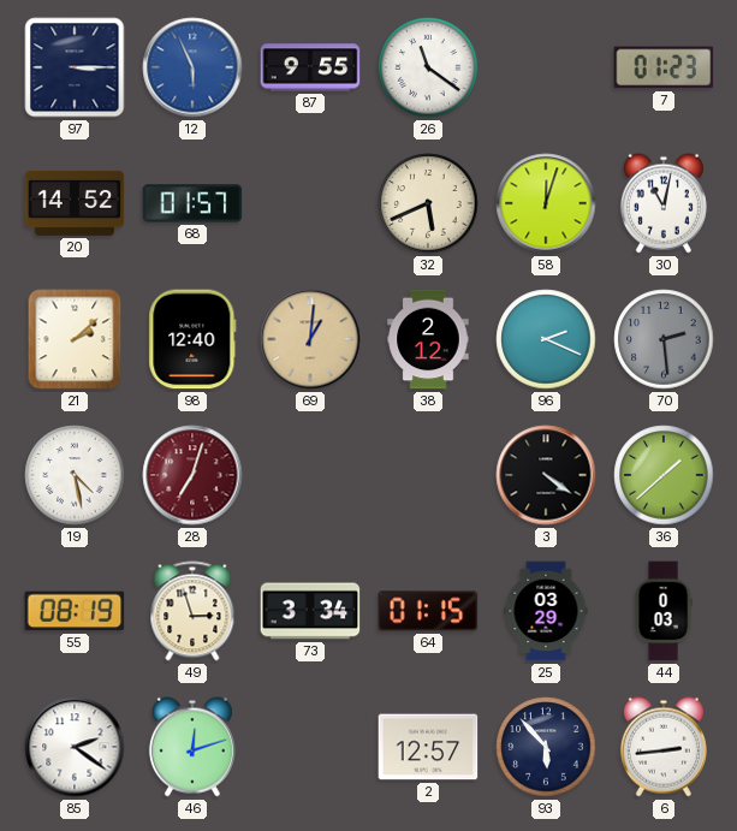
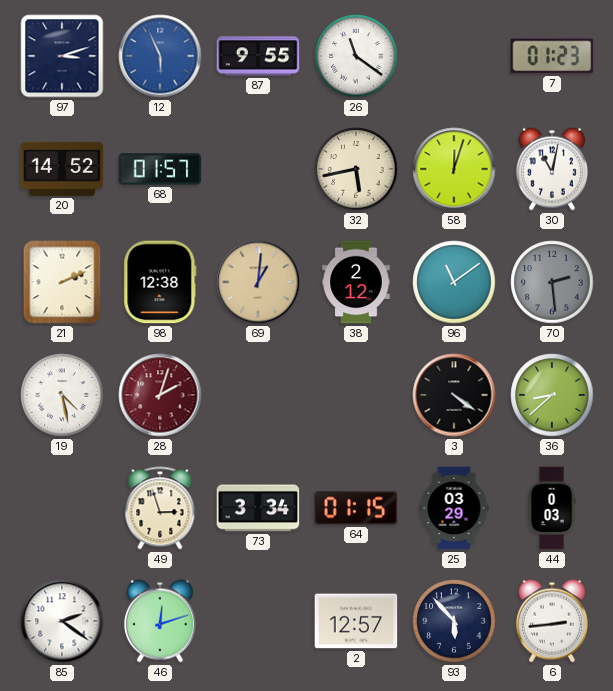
97: 3:15 -> 3:12
32: 5:41 -> 5:43
21: 2:08 -> 2:11
98: 12:40 -> 12:38
96: 2:19 -> 11:09
28: 7:03 -> 2:03
36: 1:38 -> 8:38
55: 08:19 -> none
